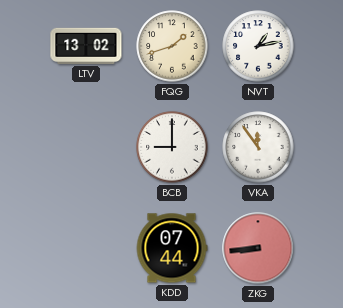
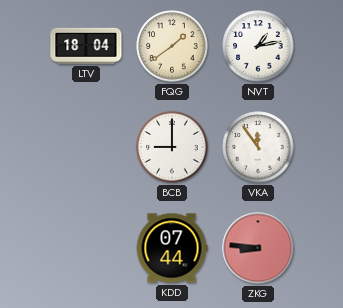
LTV: 13:02 -> 18:04
FQG: 1:42 -> 1:39
ZKG: 8:44 -> 8:46
